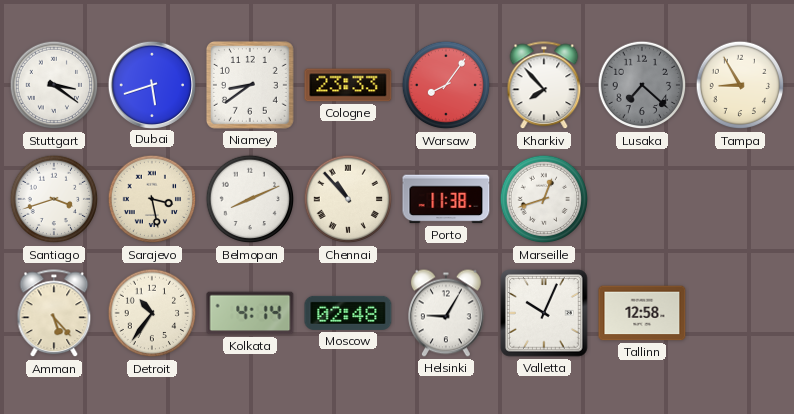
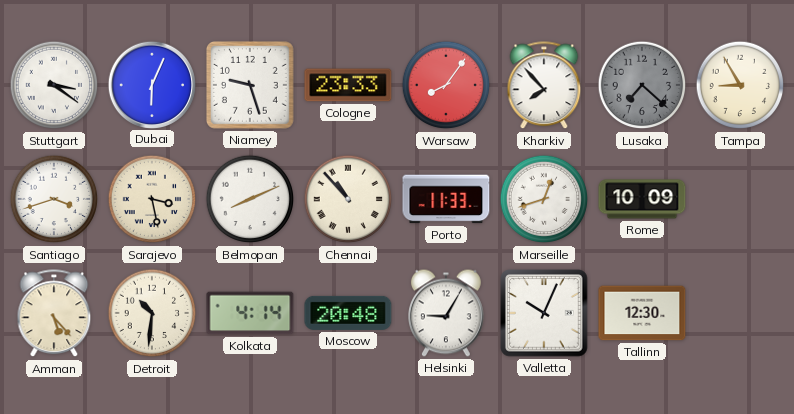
Dubai: 5:42 -> 6:04
Niamey: 8:39 -> 9:27
Porto: 11:38 -> 11:33
Rome: none -> 10:09
Detroit: 10:36 -> 10:31
Moscow: 02:48 -> 20:48
Tallinn: 12:58 -> 12:30
